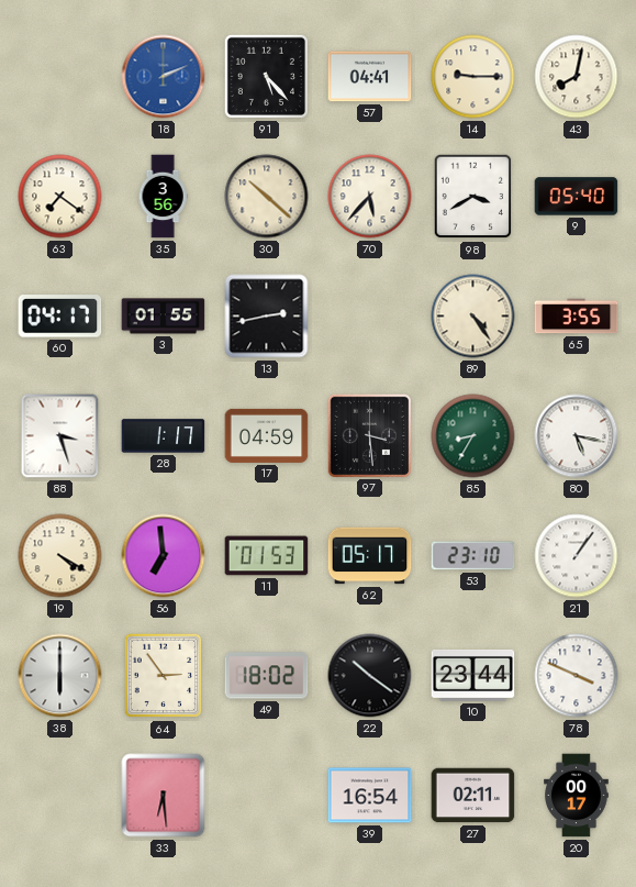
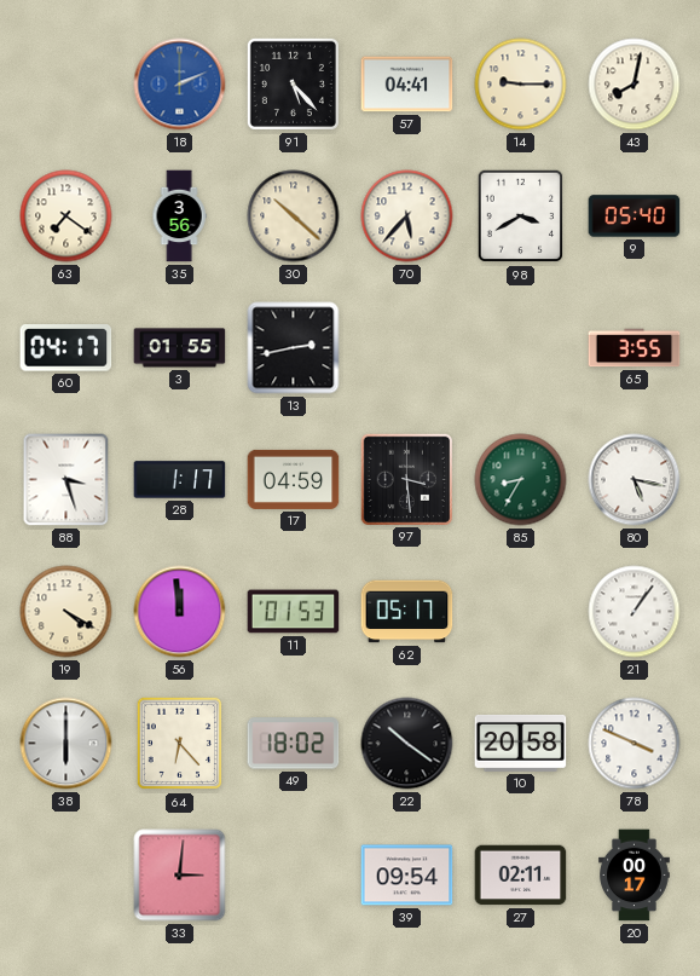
89: 4:24 -> none
56: 6:59 -> 11:59
53: 23:10 -> none
64: 2:54 -> 6:23
10: 23:44 -> 20:58
33: 6:29 -> 3:01
39: 16:54 -> 09:54
